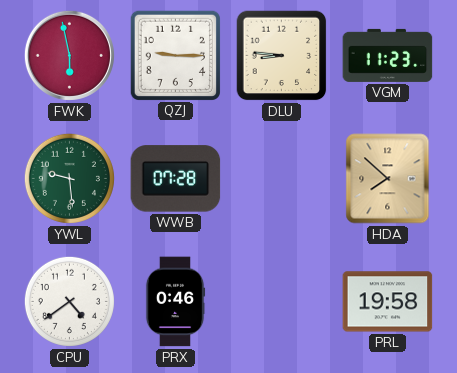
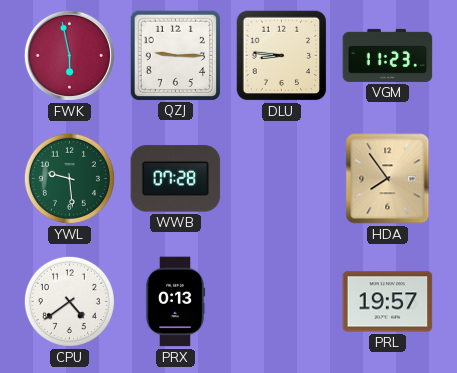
HDA: 7:52 -> 7:54
PRX: 0:46 -> 0:13
PRL: 19:58 -> 19:57
